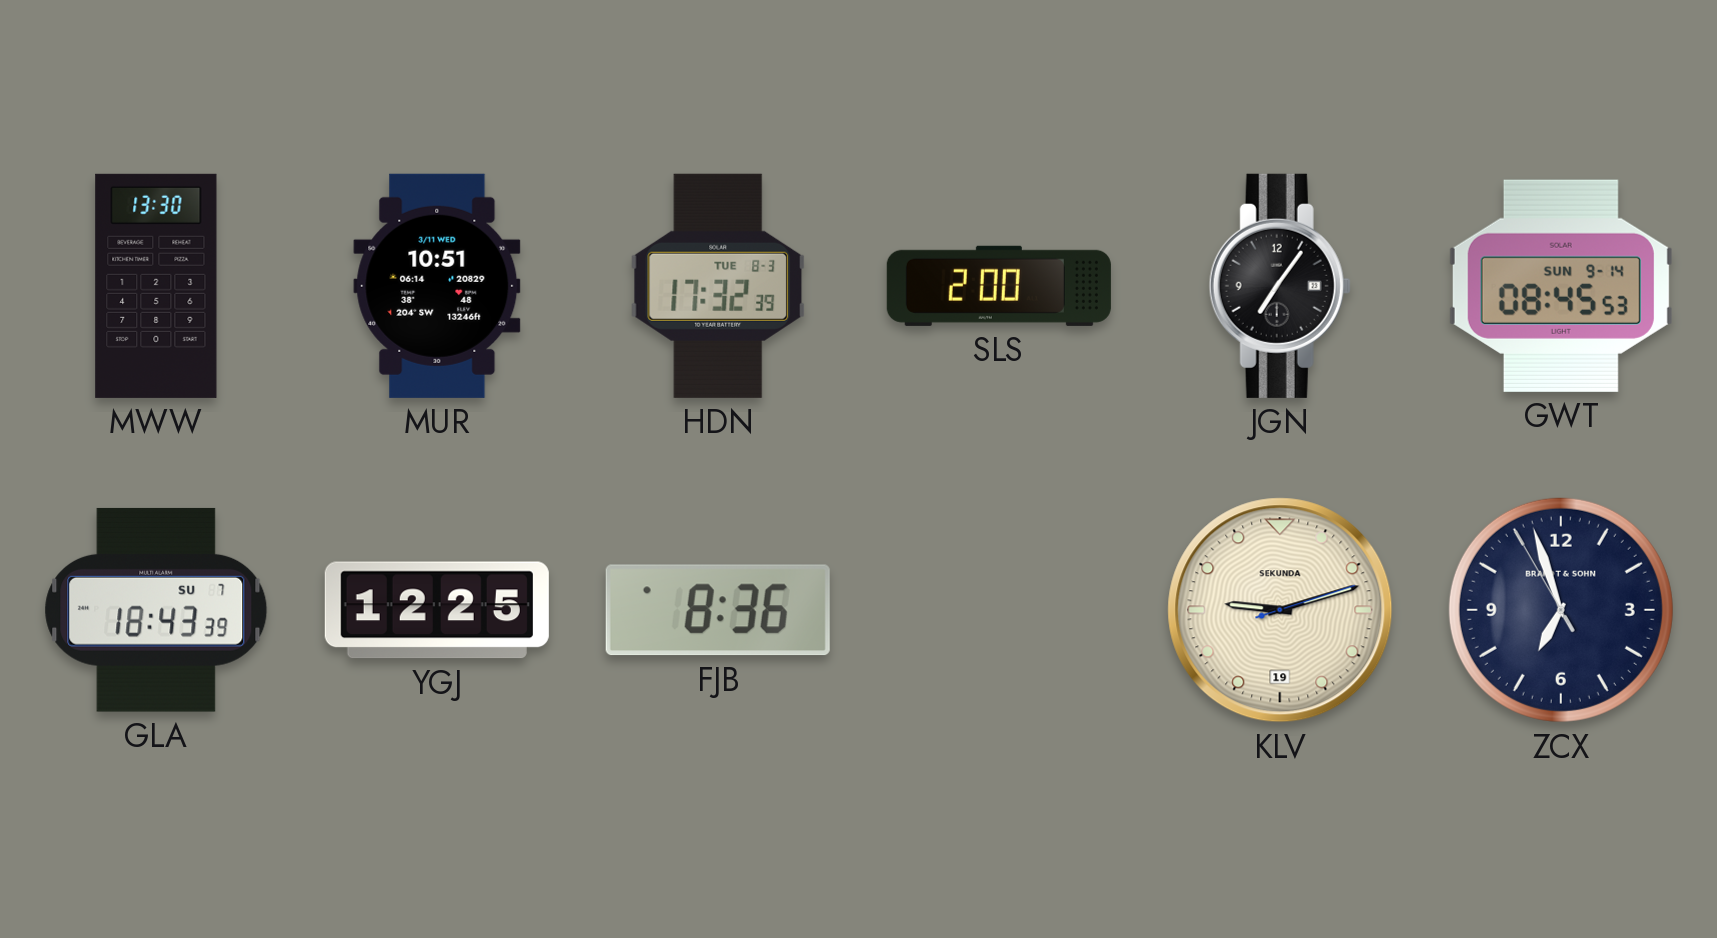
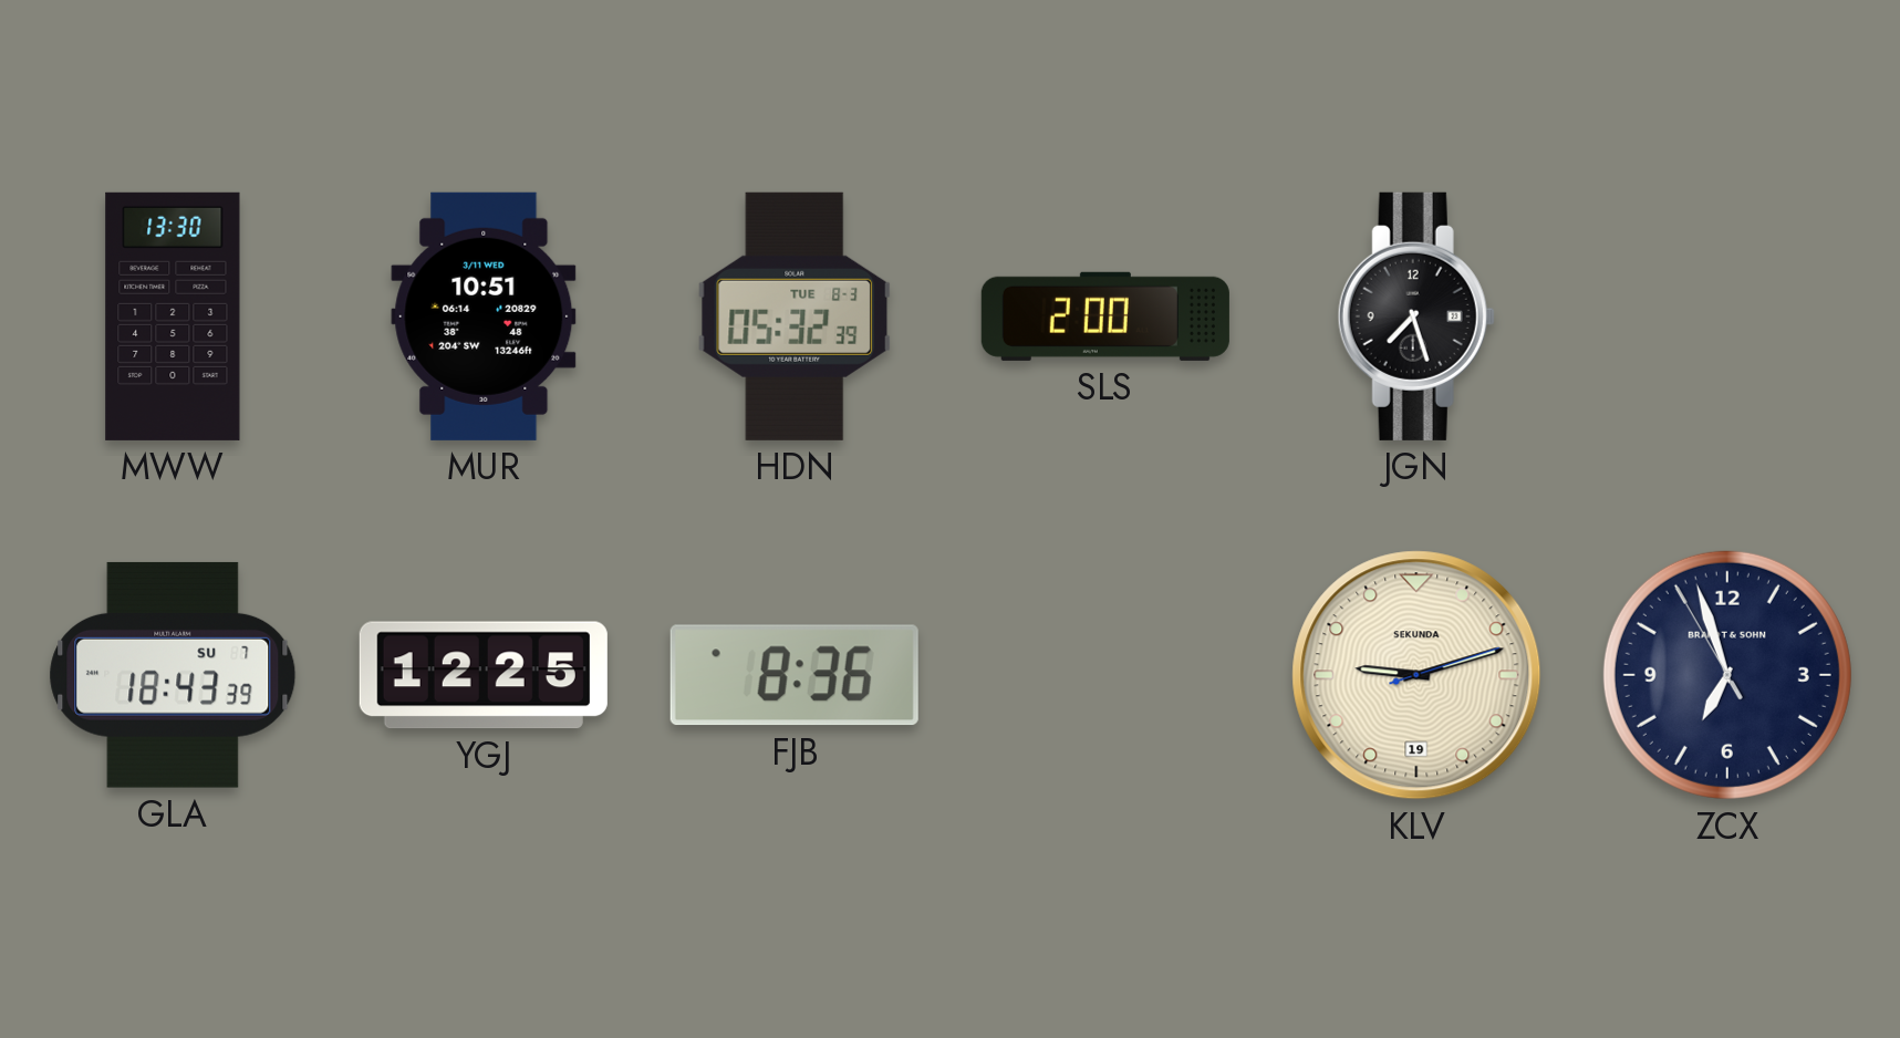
HDN: 17:32 -> 05:32
JGN: 7:06 -> 7:27
GWT: 08:45 -> none
